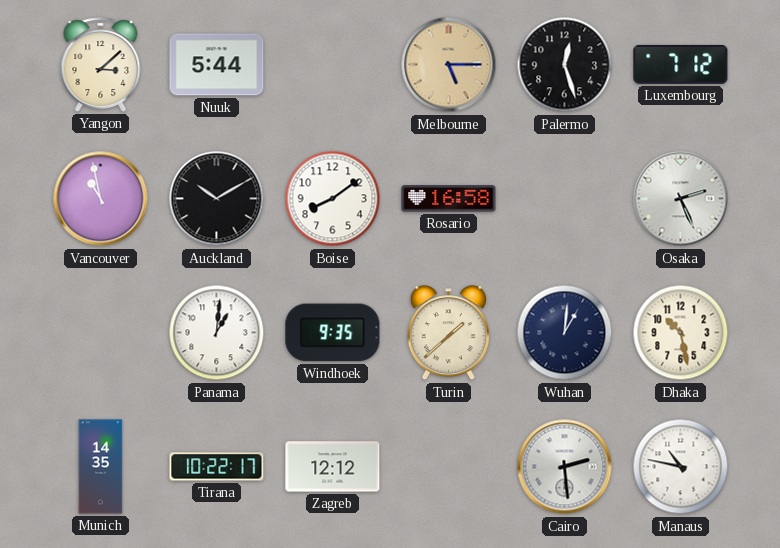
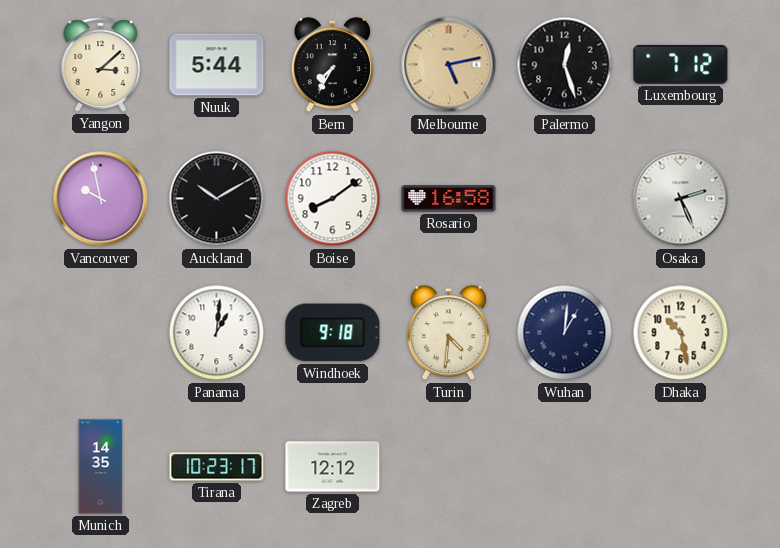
Bern: none -> 7:35
Melbourne: 5:15 -> 5:13
Vancouver: 10:58 -> 9:58
Windhoek: 9:35 -> 9:18
Turin: 1:38 -> 4:31
Tirana: 10:22 -> 10:23
Cairo: 2:29 -> none
Manaus: 10:47 -> none
